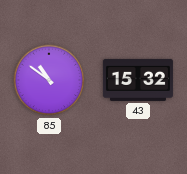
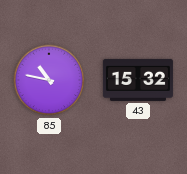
85: 10:51 -> 10:47
